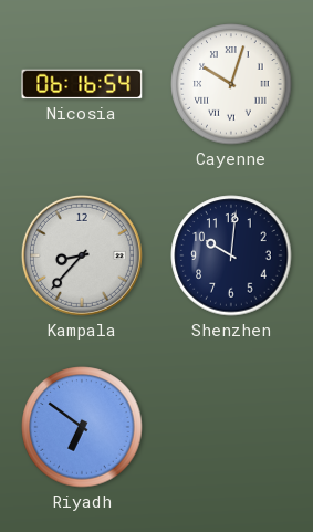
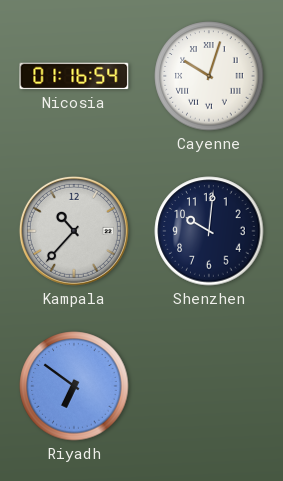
Nicosia: 06:16 -> 01:16
Kampala: 8:37 -> 10:37
